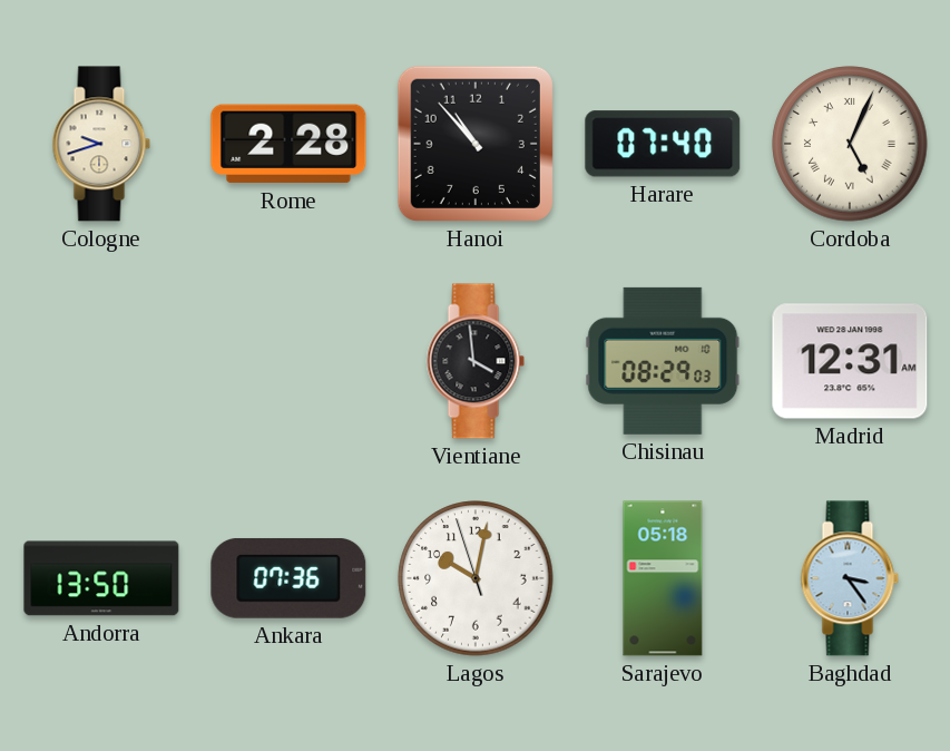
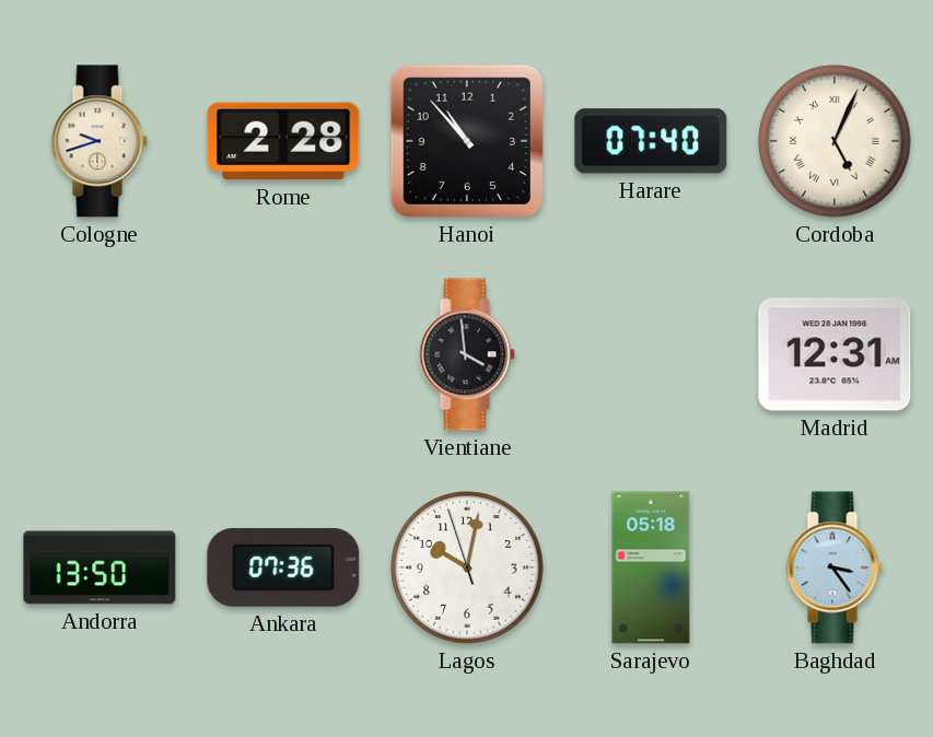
Chisinau: 08:29 -> none
